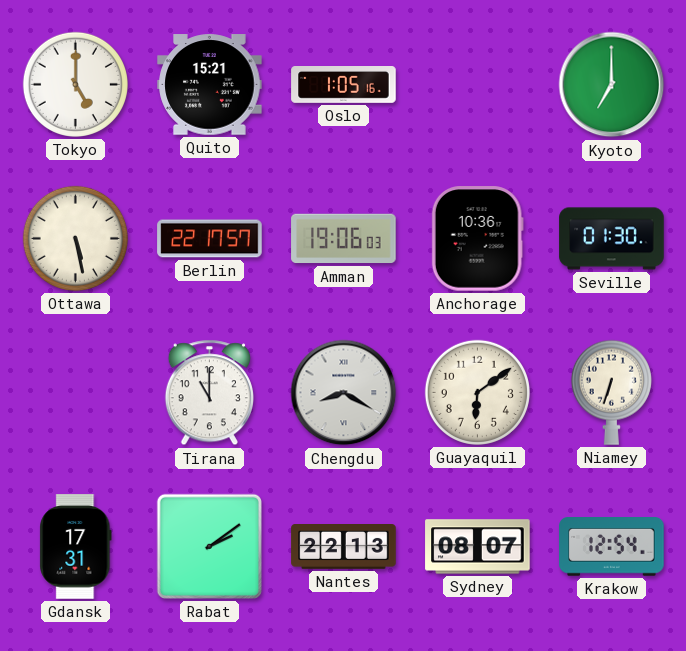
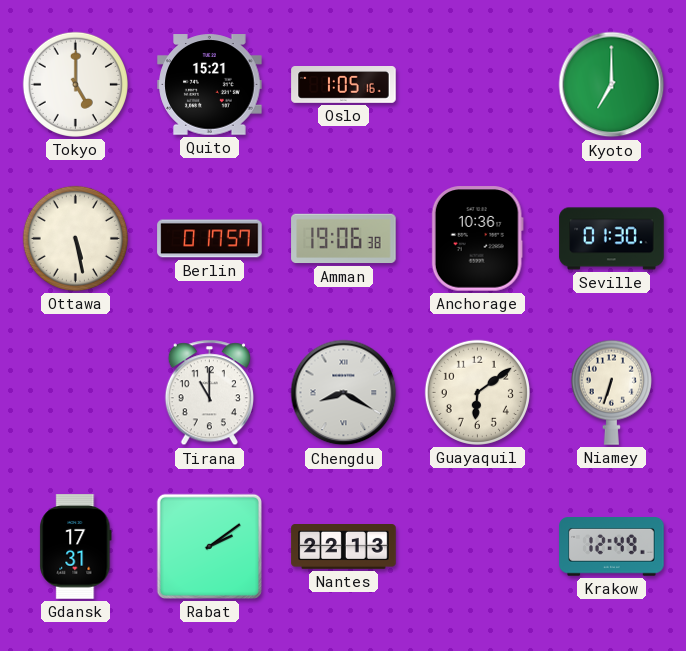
Berlin: 22:17 -> 0:17
Amman: 19:06:03 -> 19:06:38
Sydney: 08:07 -> none
Krakow: 12:54 -> 12:49
